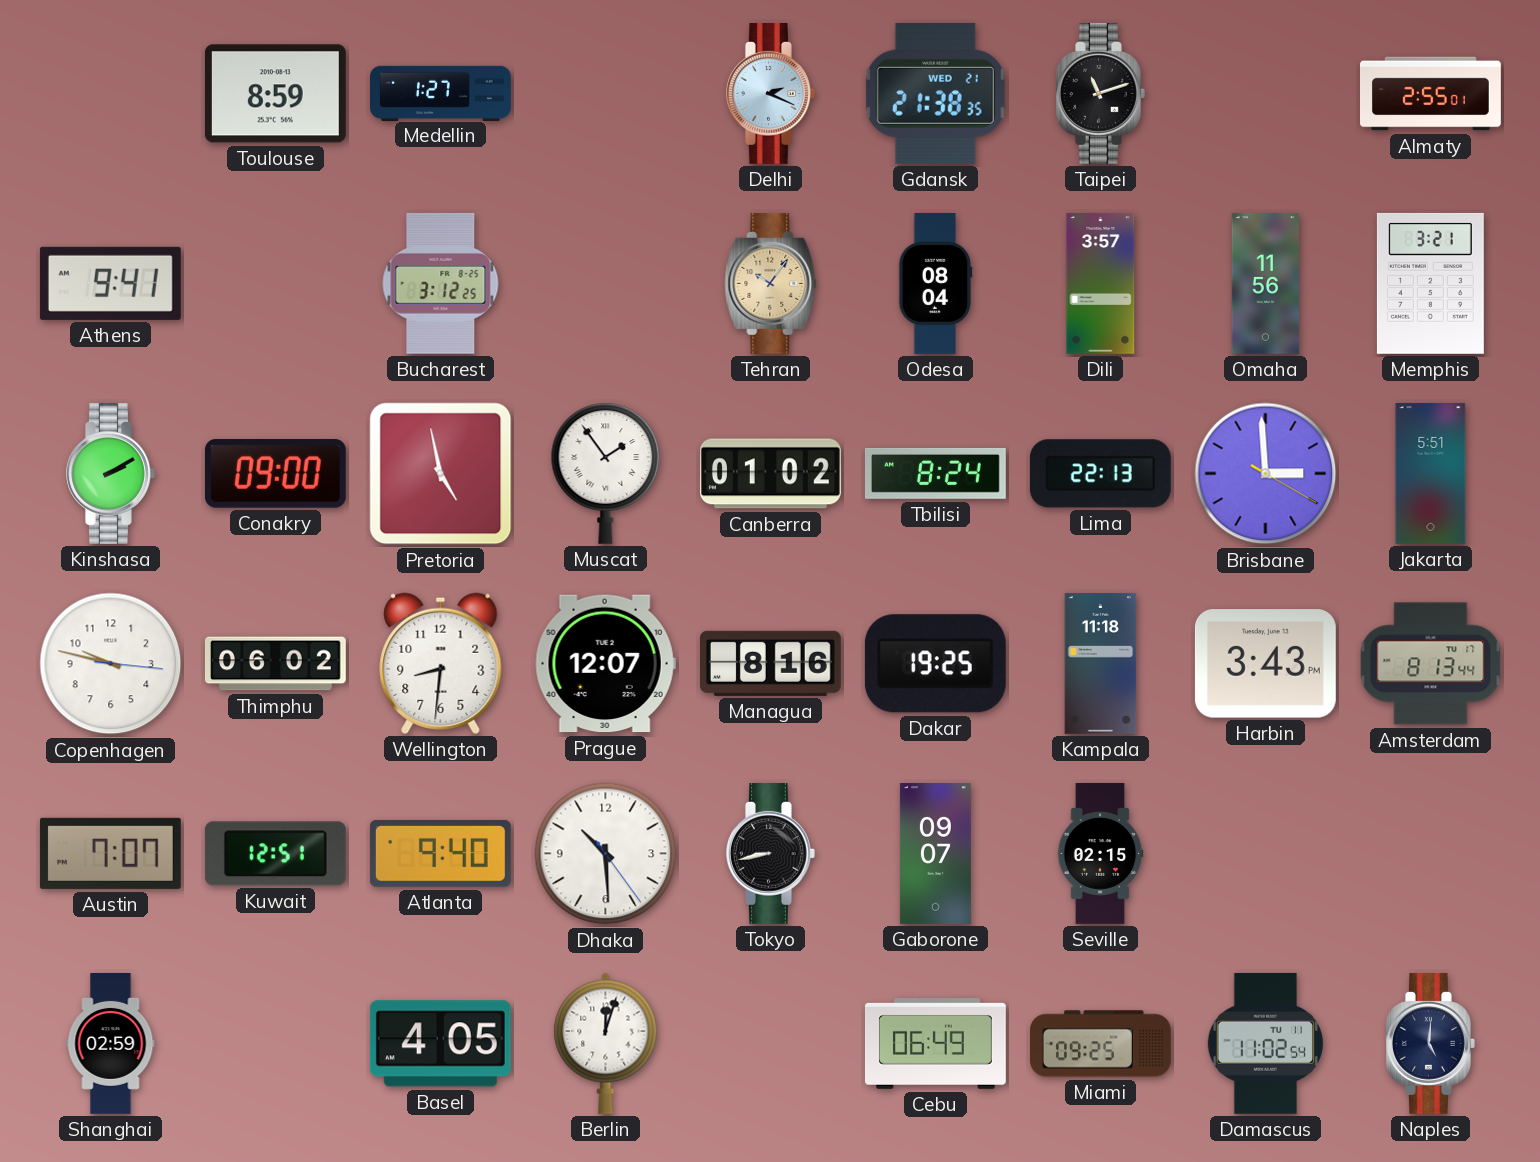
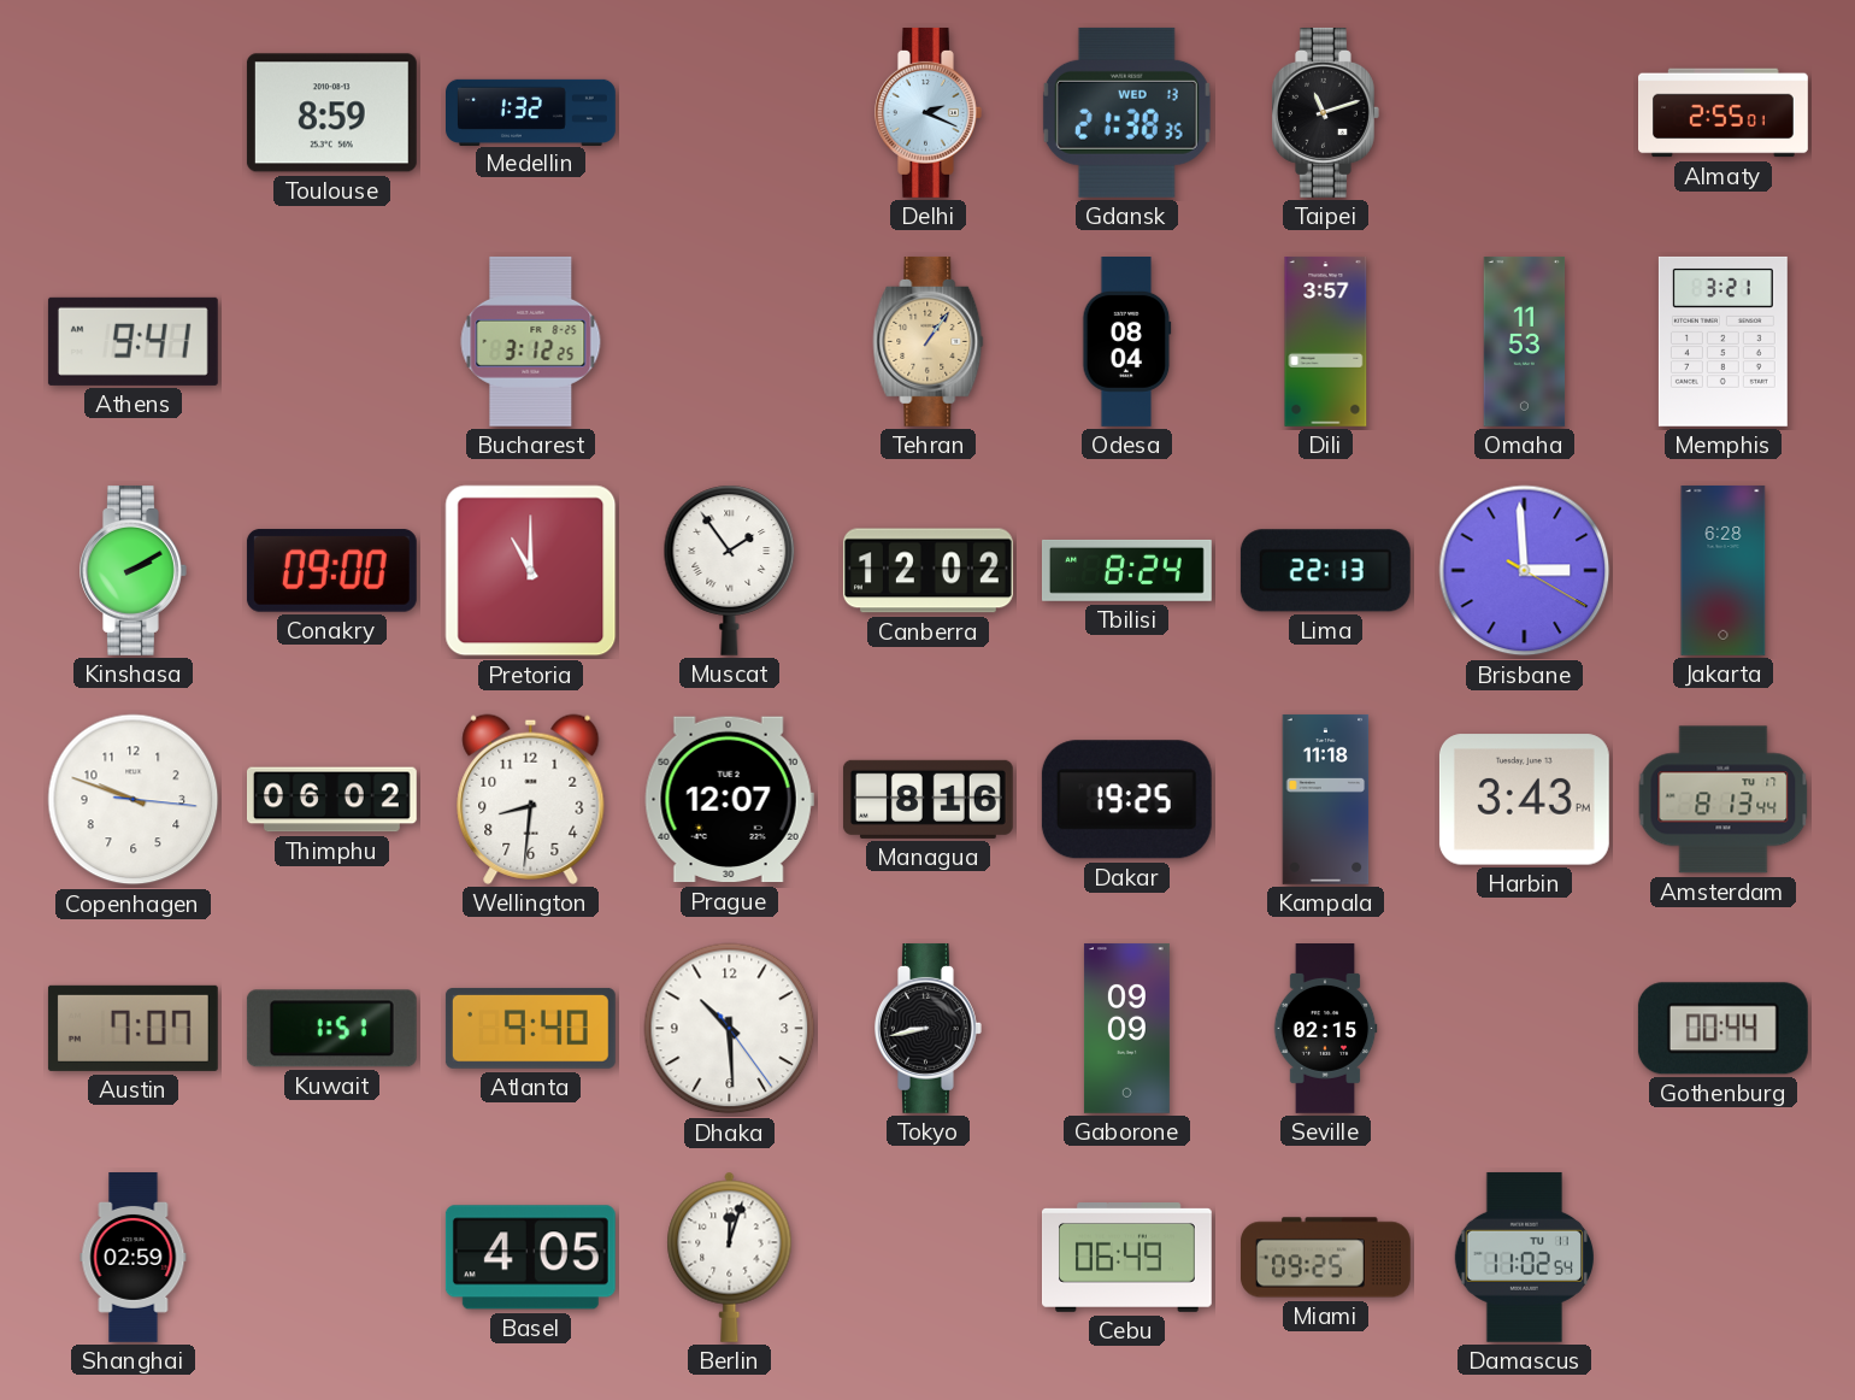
Medellin: 1:27 -> 1:32
Gdansk date: WED 21 -> WED 13
Tehran: 10:06 -> 1:06
Omaha: 11:56 -> 11:53
Pretoria: 4:58 -> 11:00
Canberra: 01:02 -> 12:02
Jakarta: 5:51 -> 6:28
Copenhagen: 9:47 -> 9:48
Kuwait: 12:51 -> 1:51
Gaborone: 09:07 -> 09:09
Gothenburg: none -> 00:44
Naples: 5:01 -> none
